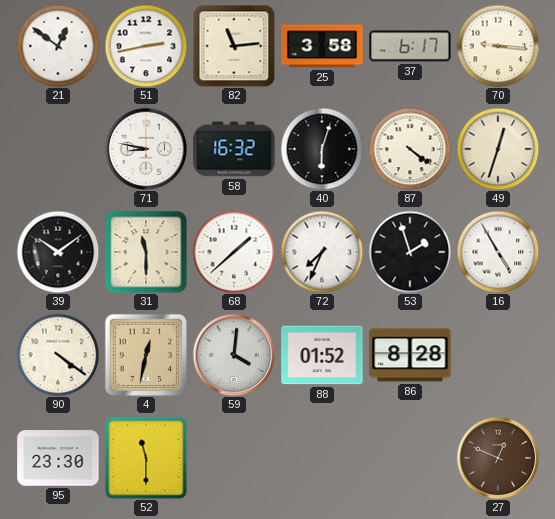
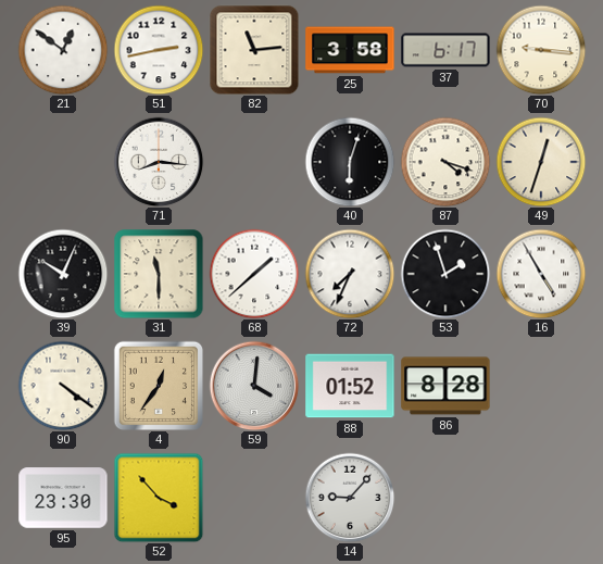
71: 8:47 -> 8:16
58: 16:32 -> none
87: 4:21 -> 4:18
39: 10:09 -> 10:04
4: 12:32 -> 12:36
52: 11:30 -> 3:53
14: none -> 9:07
27: 12:49 -> none
